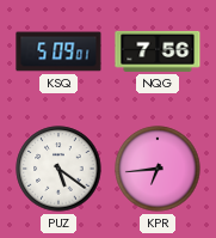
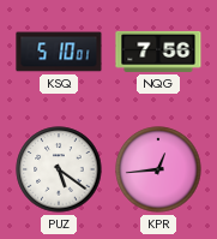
KSQ: 5:09 -> 5:10
KPR: 6:44 -> 12:44
